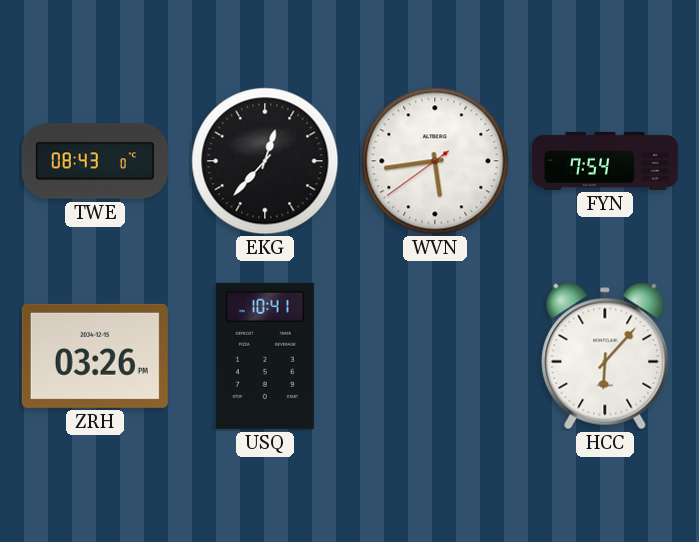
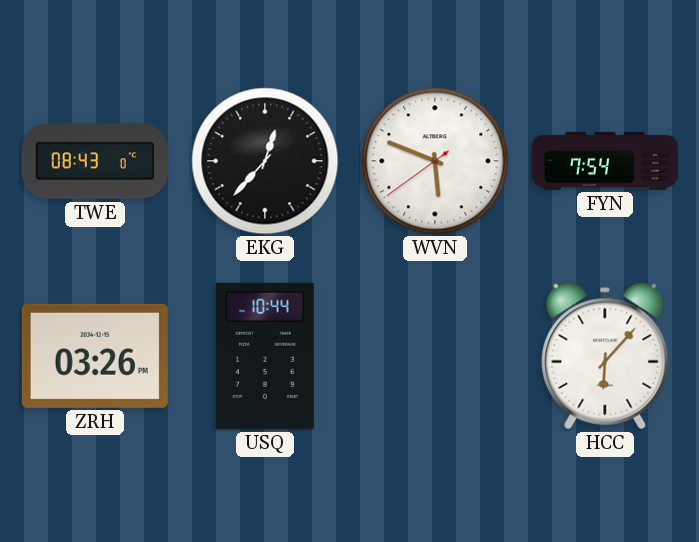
WVN: 5:43 -> 5:48
USQ: 10:41 -> 10:44
